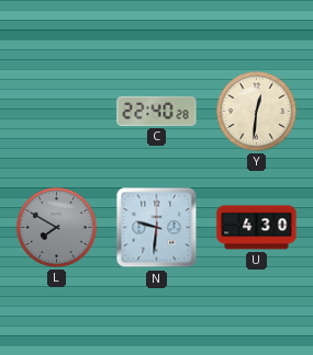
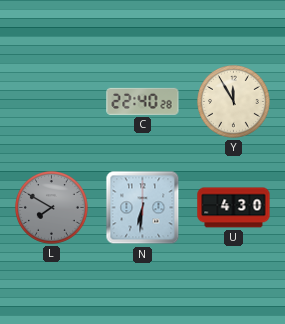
Y: 12:31 -> 11:55
N: 9:31 -> 6:31
